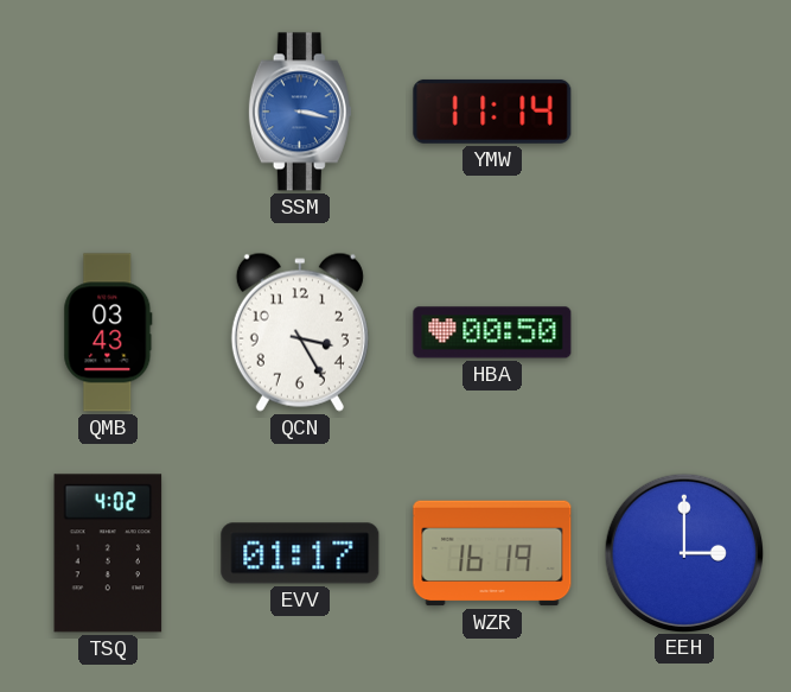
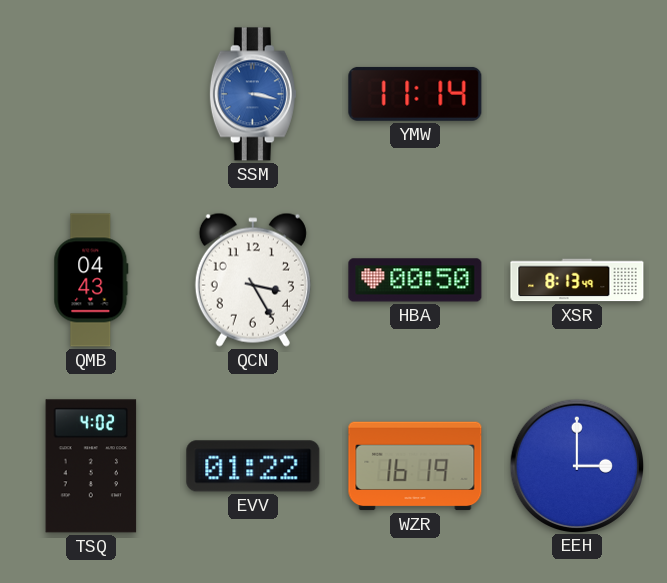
QMB: 03:43 -> 04:43
XSR: none -> 8:13
EVV: 01:17 -> 01:22
